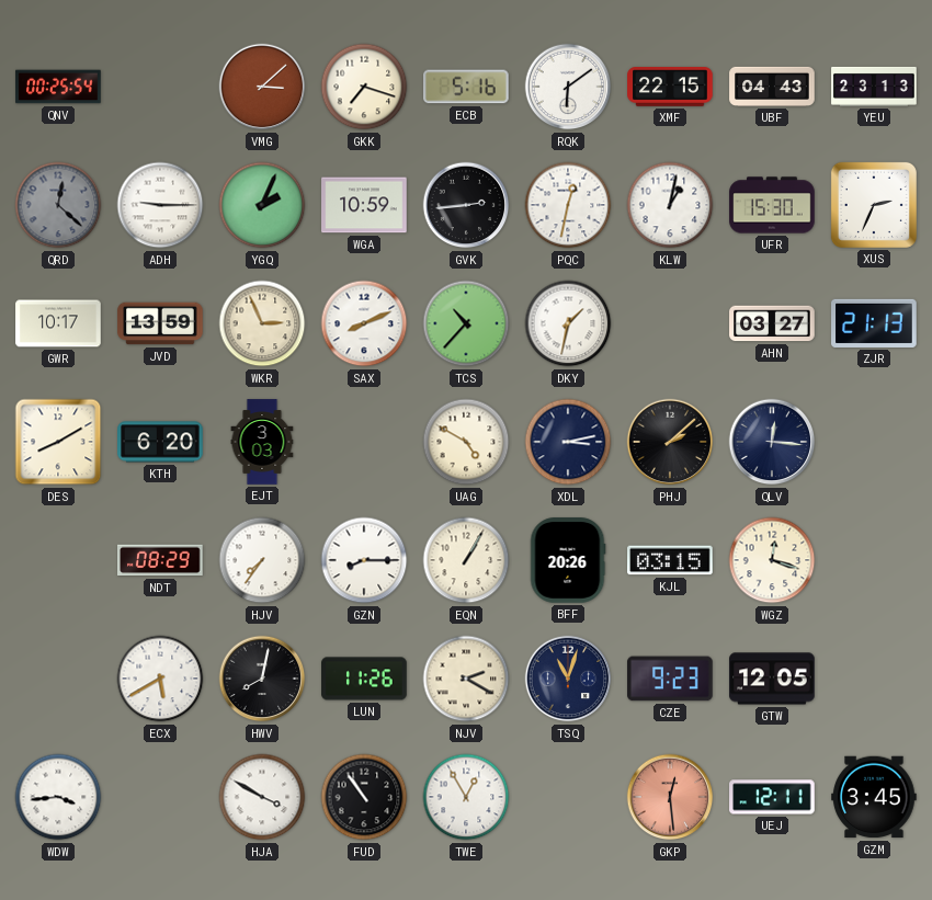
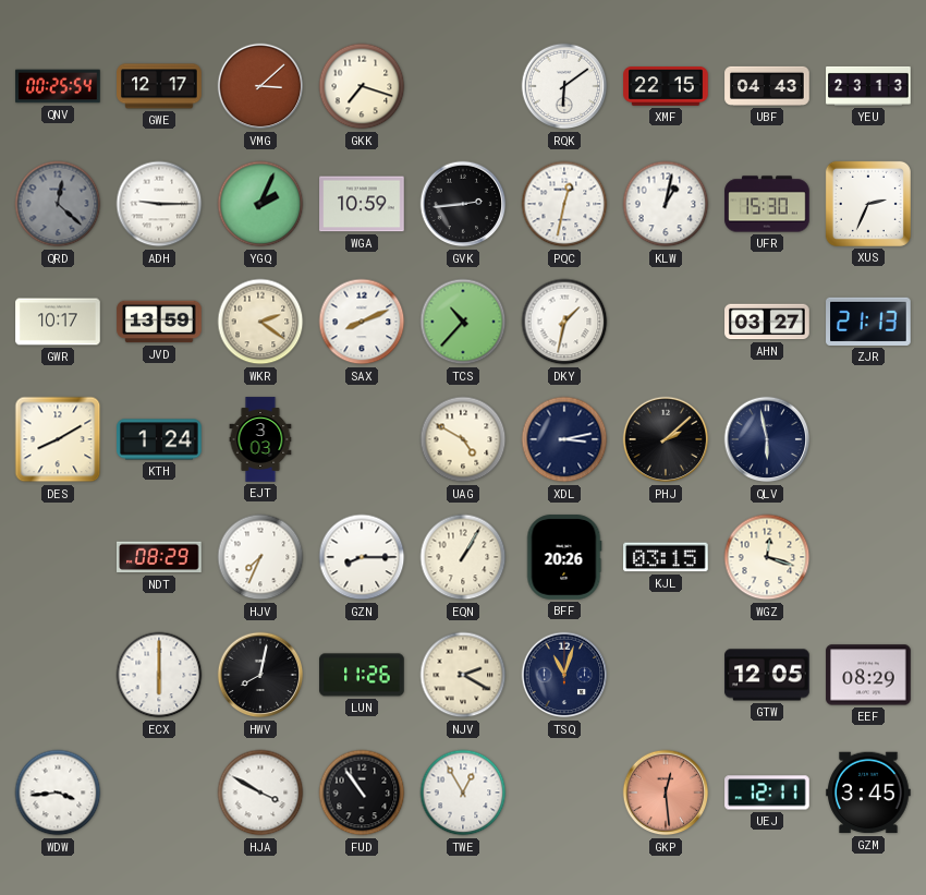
GWE: none -> 12:17
ECB: 5:16 -> none
WKR: 2:56 -> 2:21
KTH: 6:20 -> 1:24
QLV: 12:16 -> 5:58
HJV: 7:36 -> 7:34
ECX: 5:40 -> 6:00
CZE: 9:23 -> none
EEF: none -> 08:29
